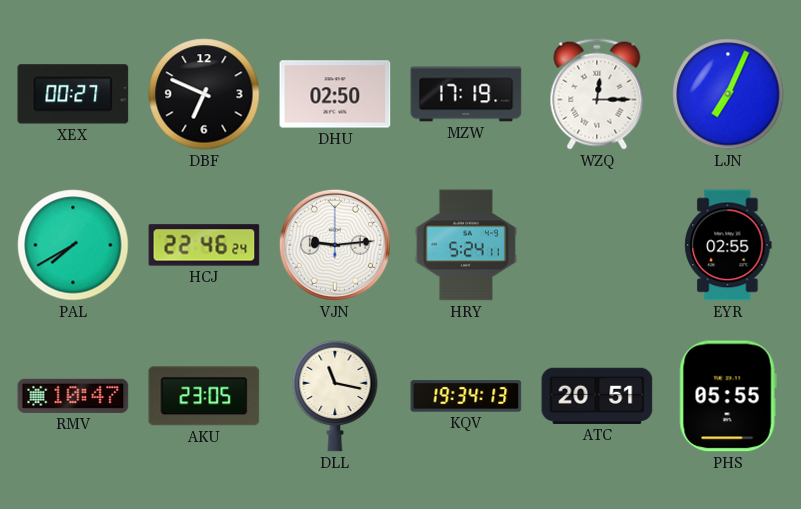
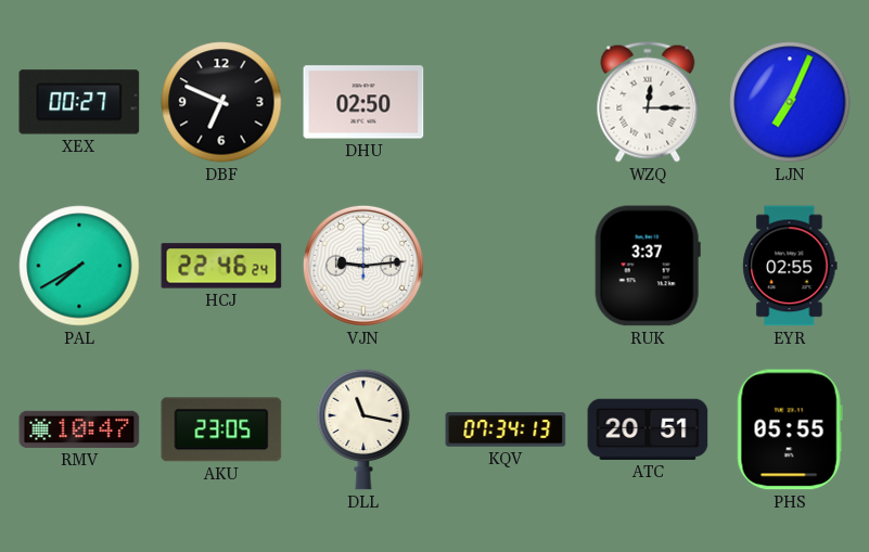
MZW: 17:19 -> none
HRY: 5:24 -> none
RUK: none -> 3:37
KQV: 19:34 -> 07:34
